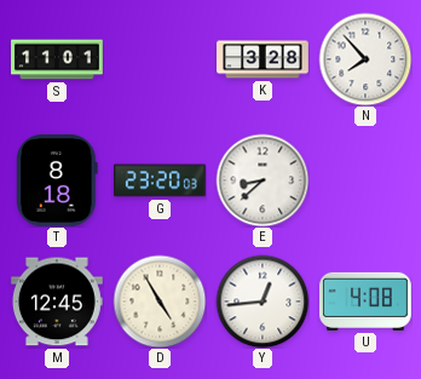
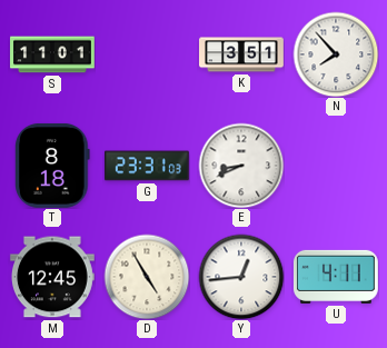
K: 3:28 -> 3:51
G: 23:20 -> 23:31
E: 8:38 -> 8:41
U: 4:08 -> 4:11
